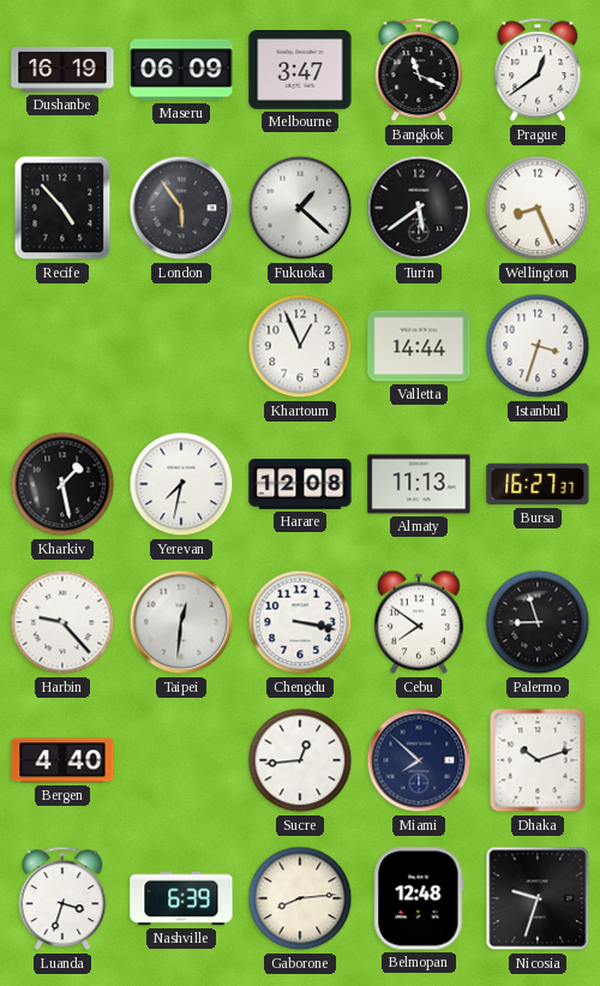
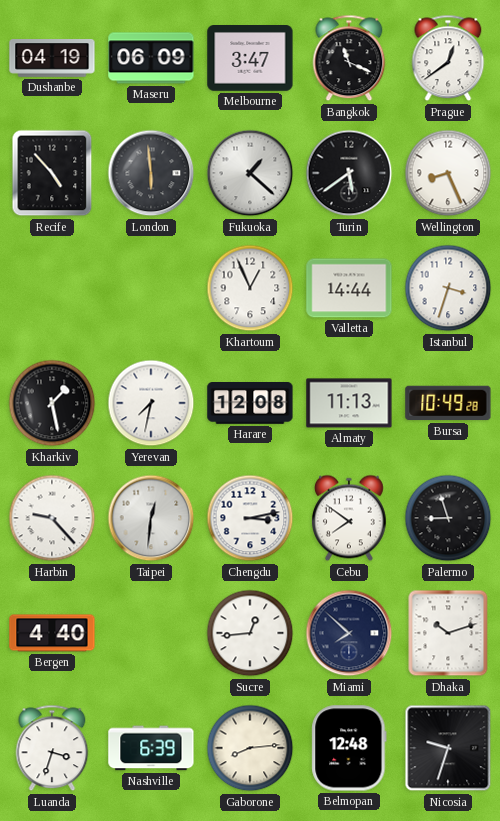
Dushanbe: 16:19 -> 04:19
London: 5:54 -> 5:59
Bursa: 16:27 -> 10:49
Chengdu: 3:17 -> 3:13
